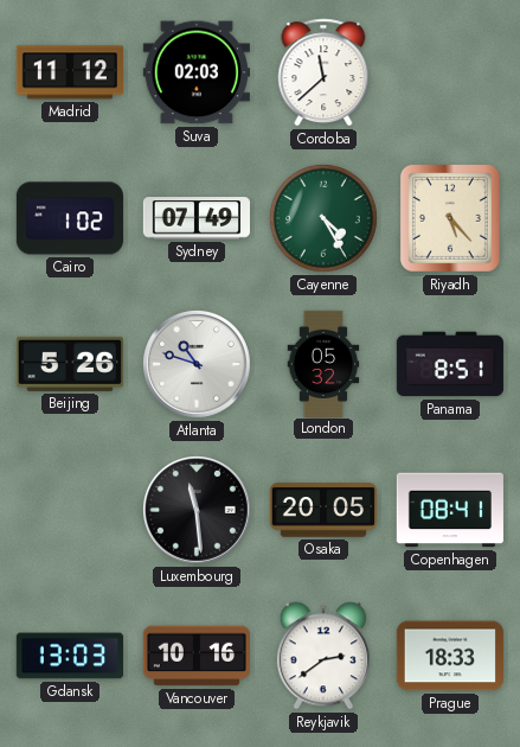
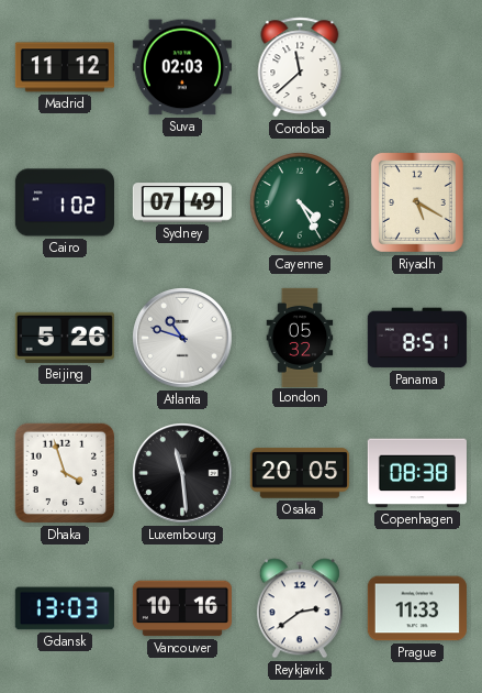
Riyadh: 5:23 -> 5:20
Dhaka: none -> 3:57
Copenhagen: 08:41 -> 08:38
Prague: 18:33 -> 11:33
